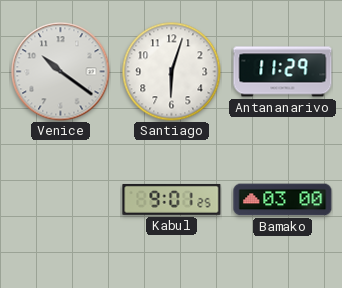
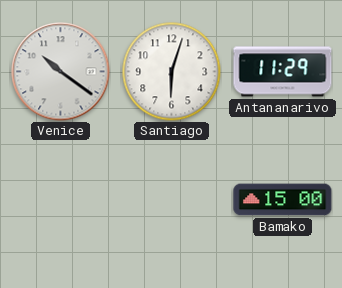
Kabul: 9:01 -> none
Bamako: 03:00 -> 15:00
